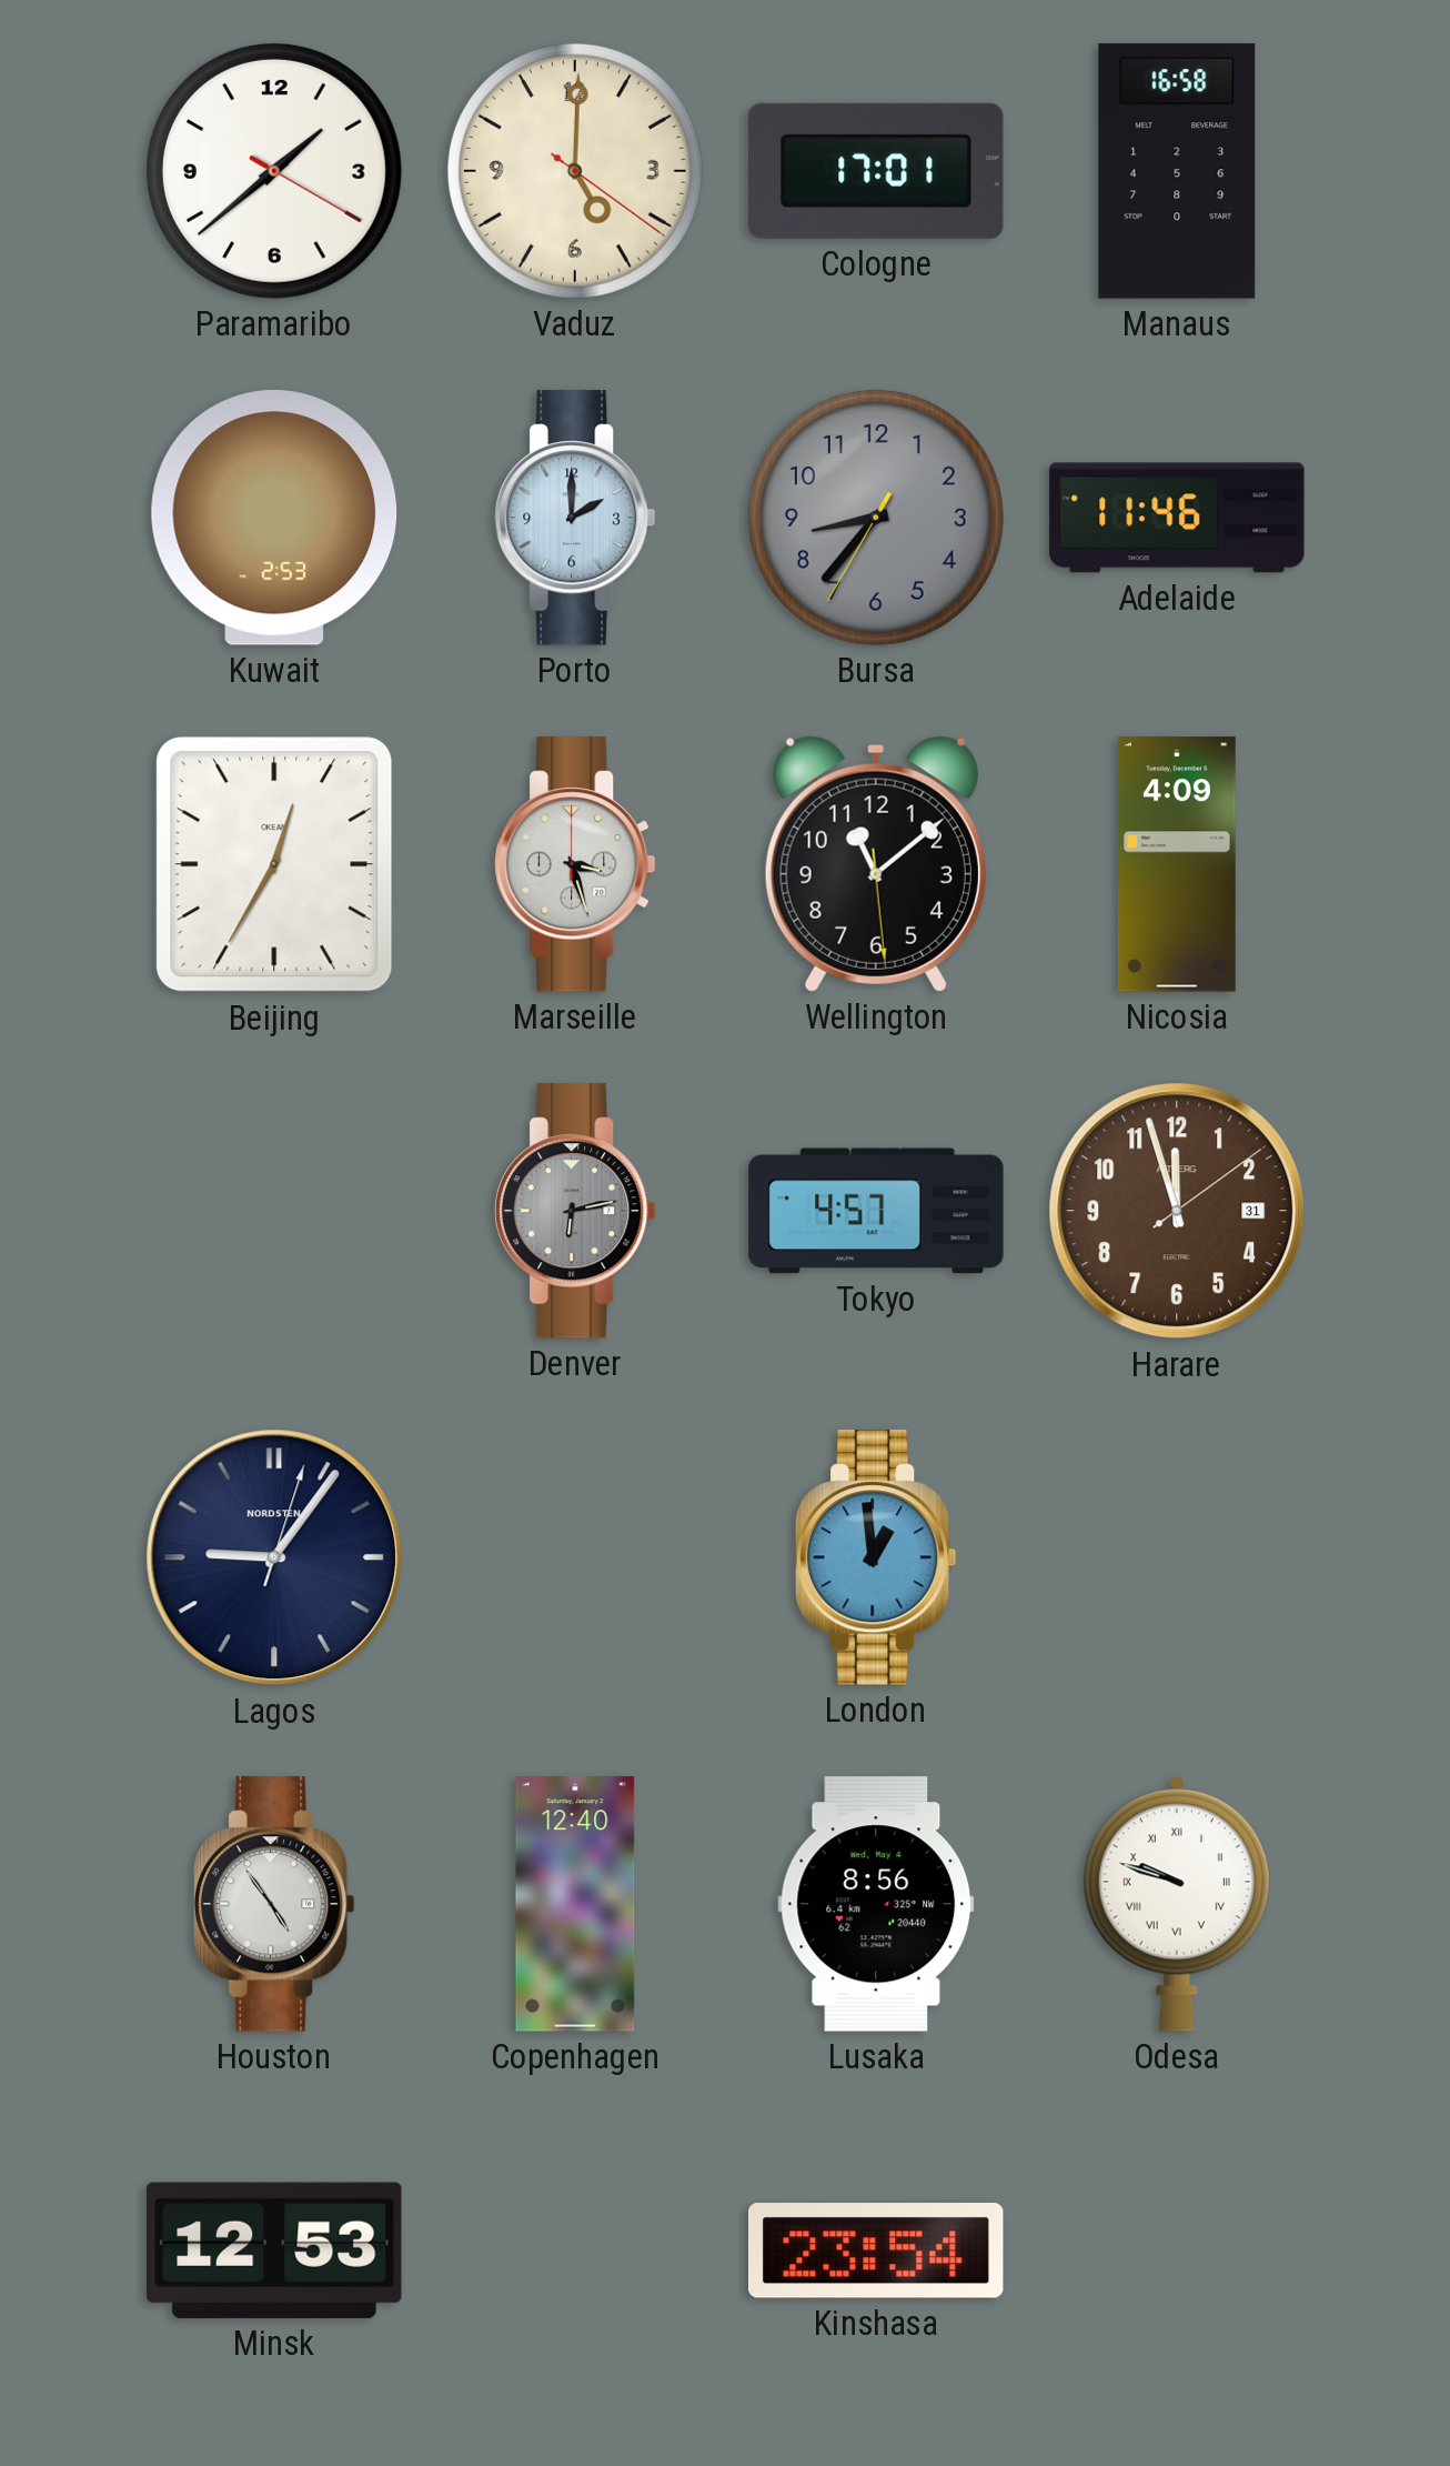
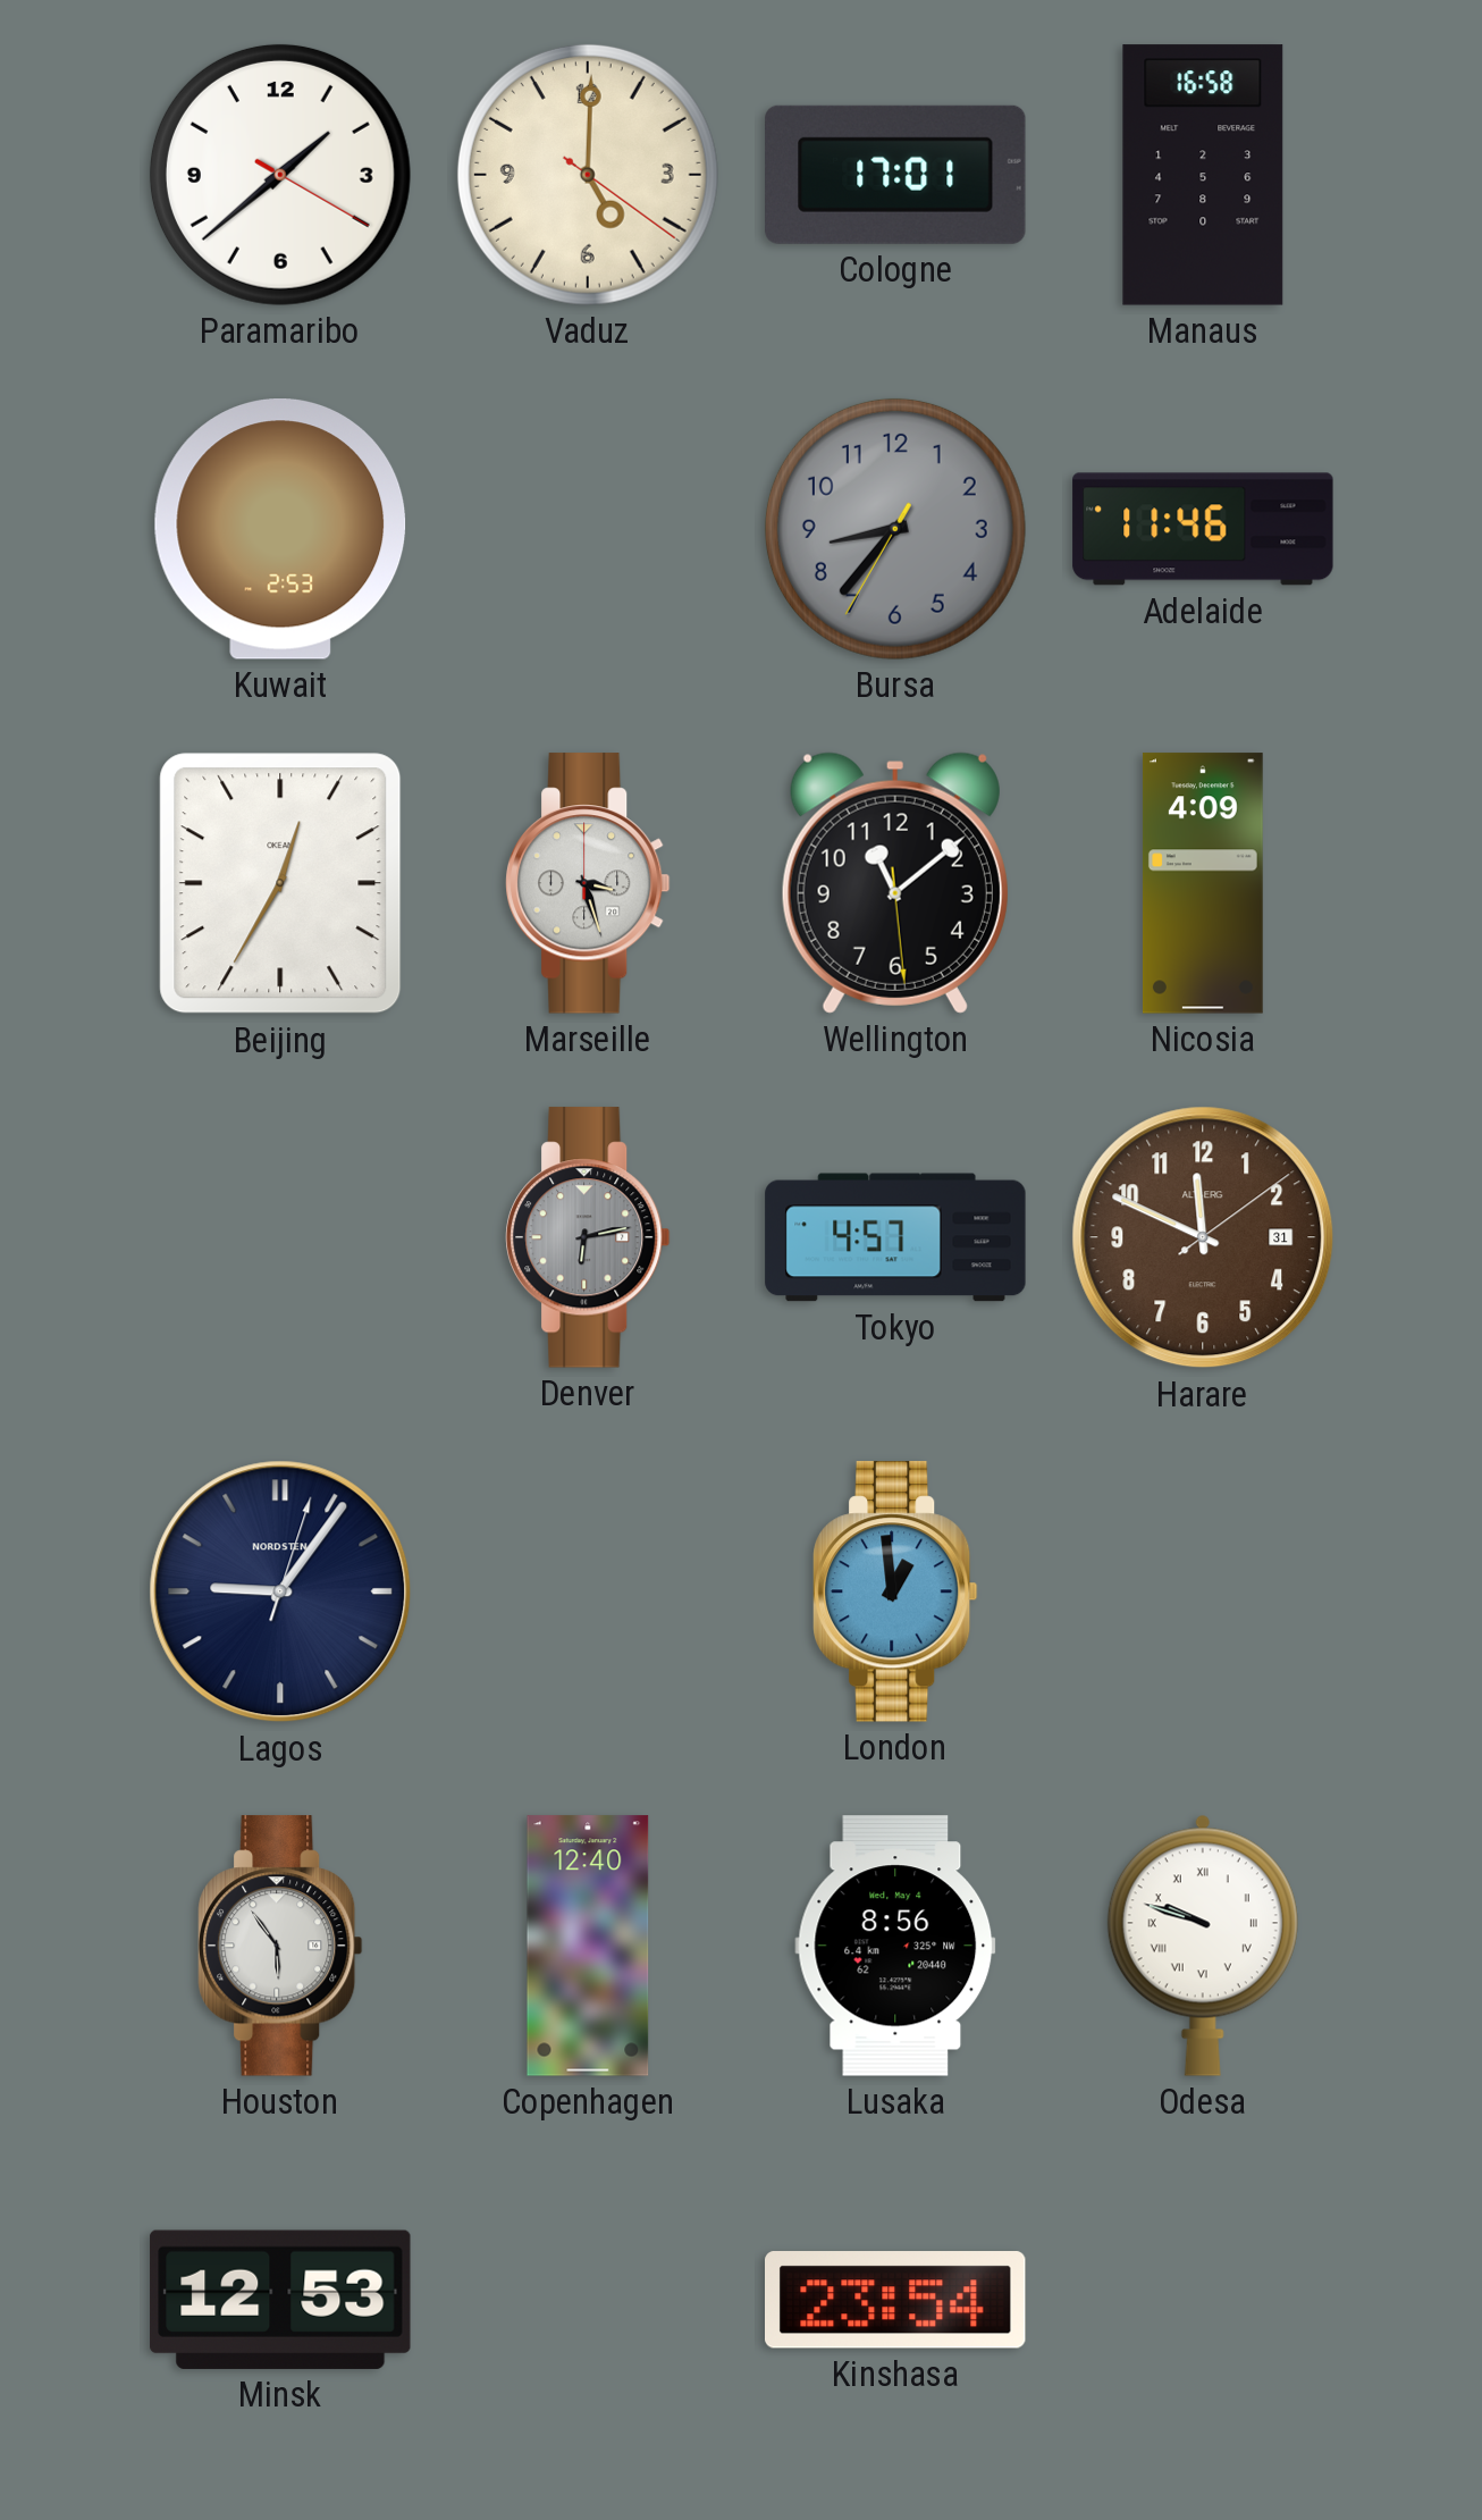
Porto: 2:00 -> none
Harare: 11:57 -> 11:49
Houston: 4:54 -> 5:54
